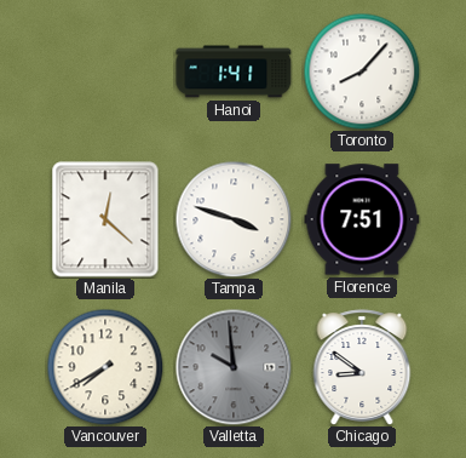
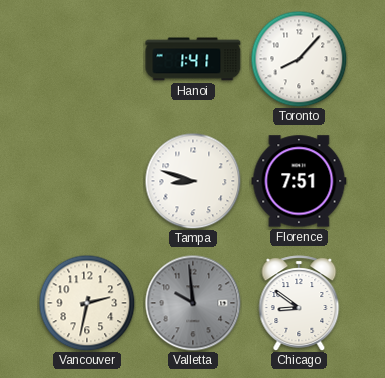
Manila: 12:22 -> none
Tampa: 3:48 -> 8:48
Vancouver: 7:40 -> 2:32
